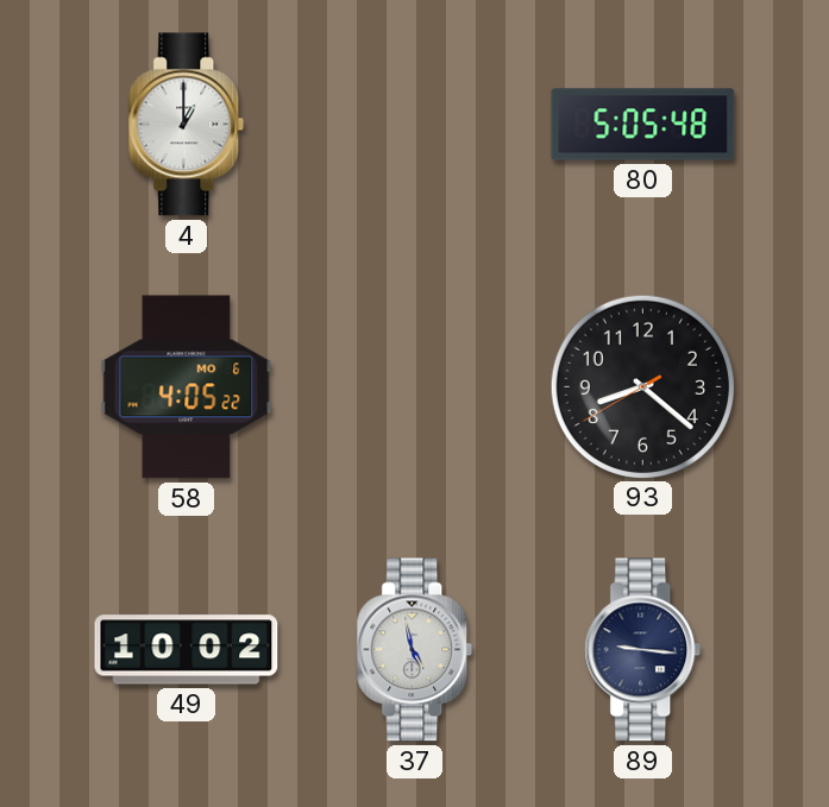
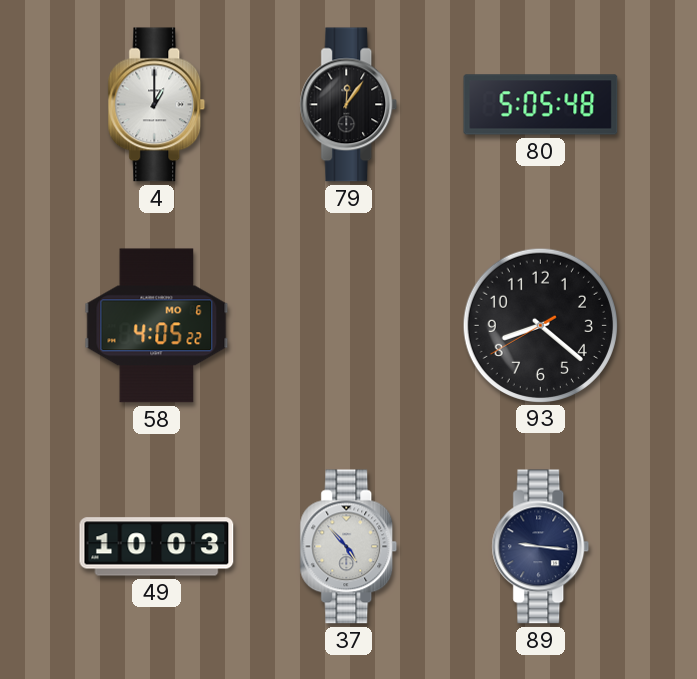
79: none -> 12:06
49: 10:02 -> 10:03
37: 4:58 -> 4:53
